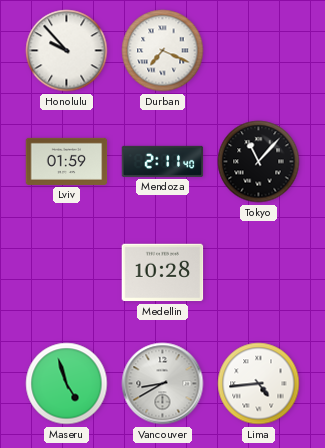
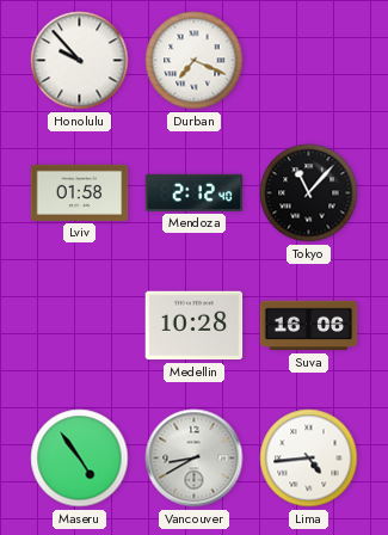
Lviv: 01:59 -> 01:58
Mendoza: 2:11 -> 2:12
Suva: none -> 16:06
Maseru: 4:57 -> 4:54
